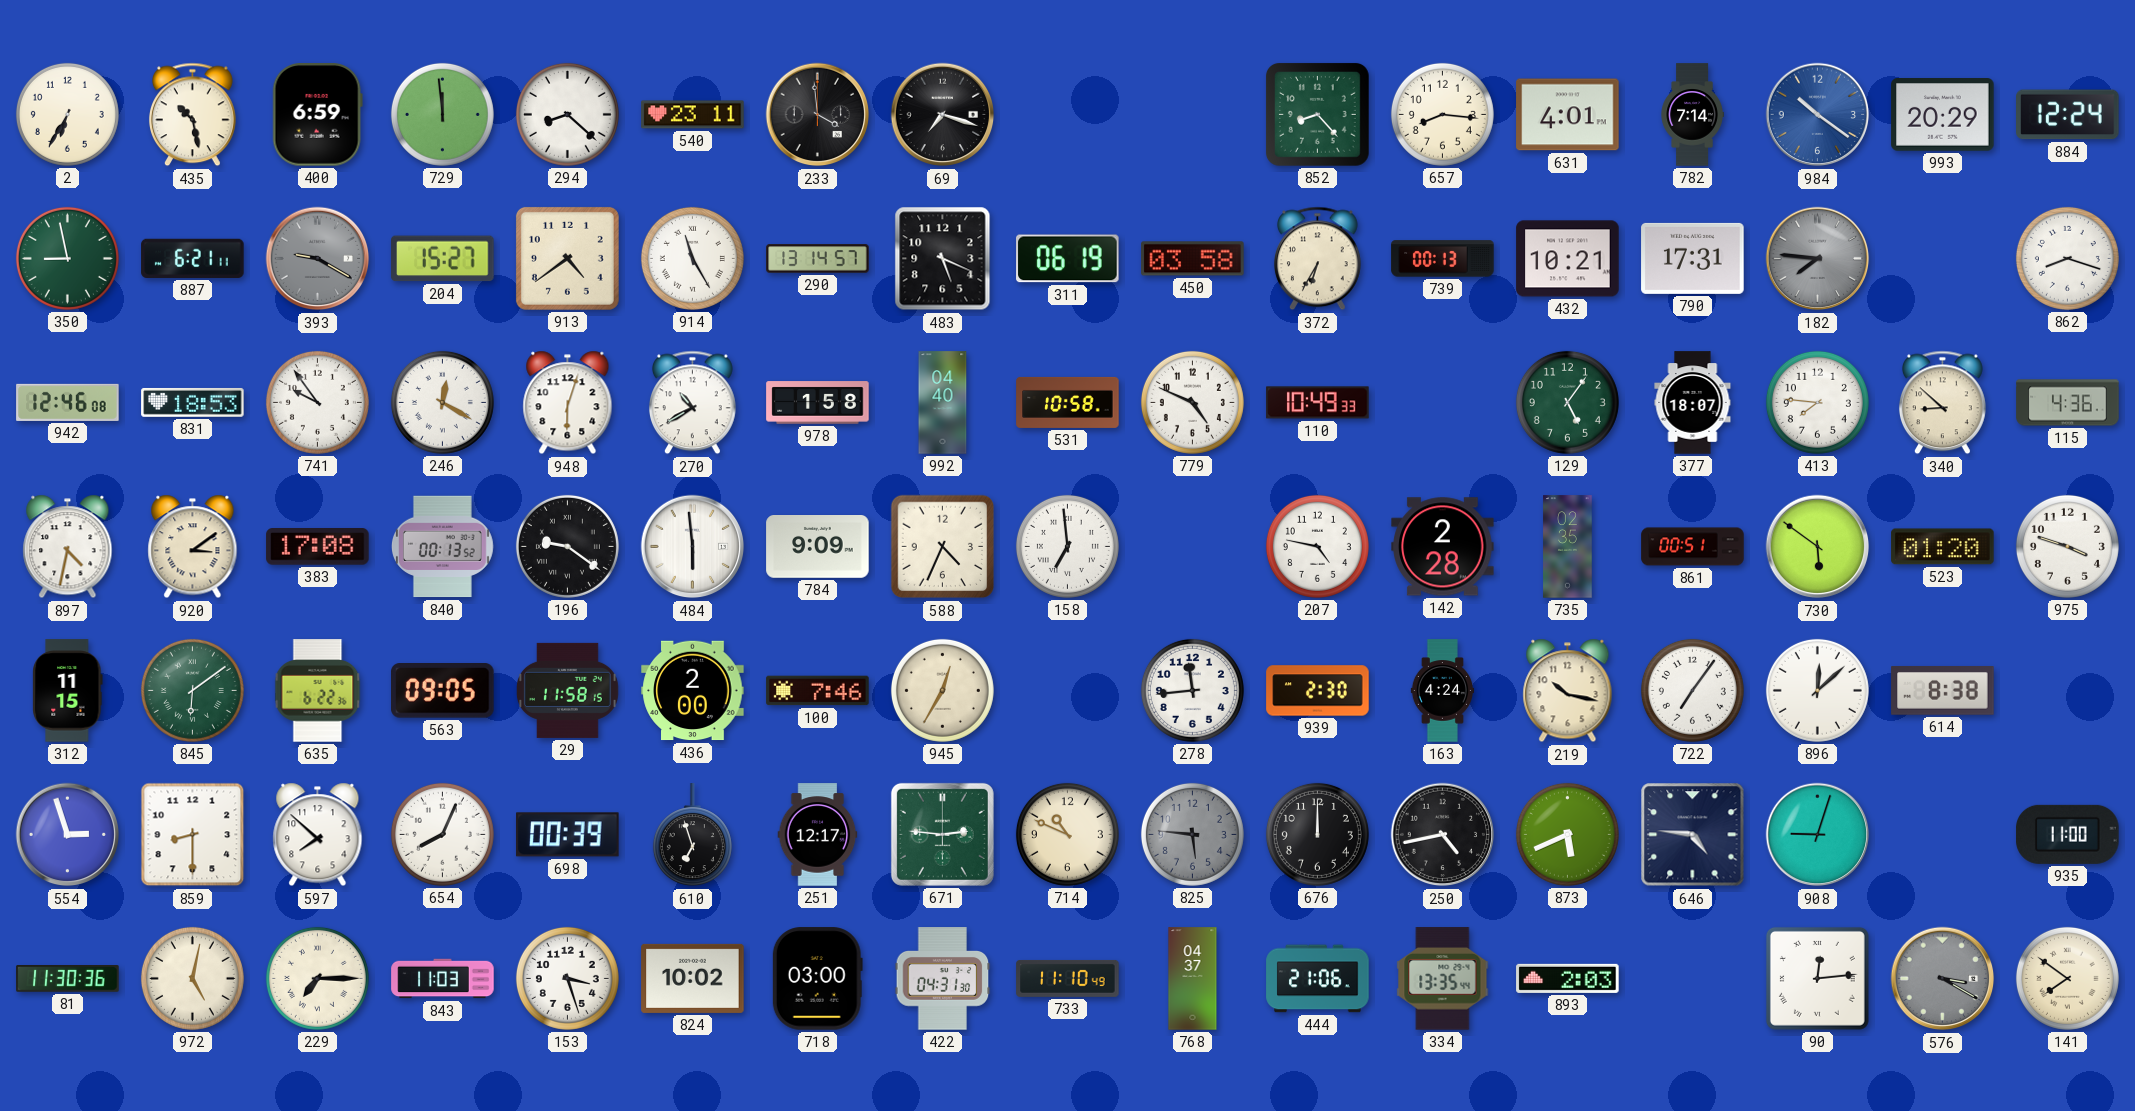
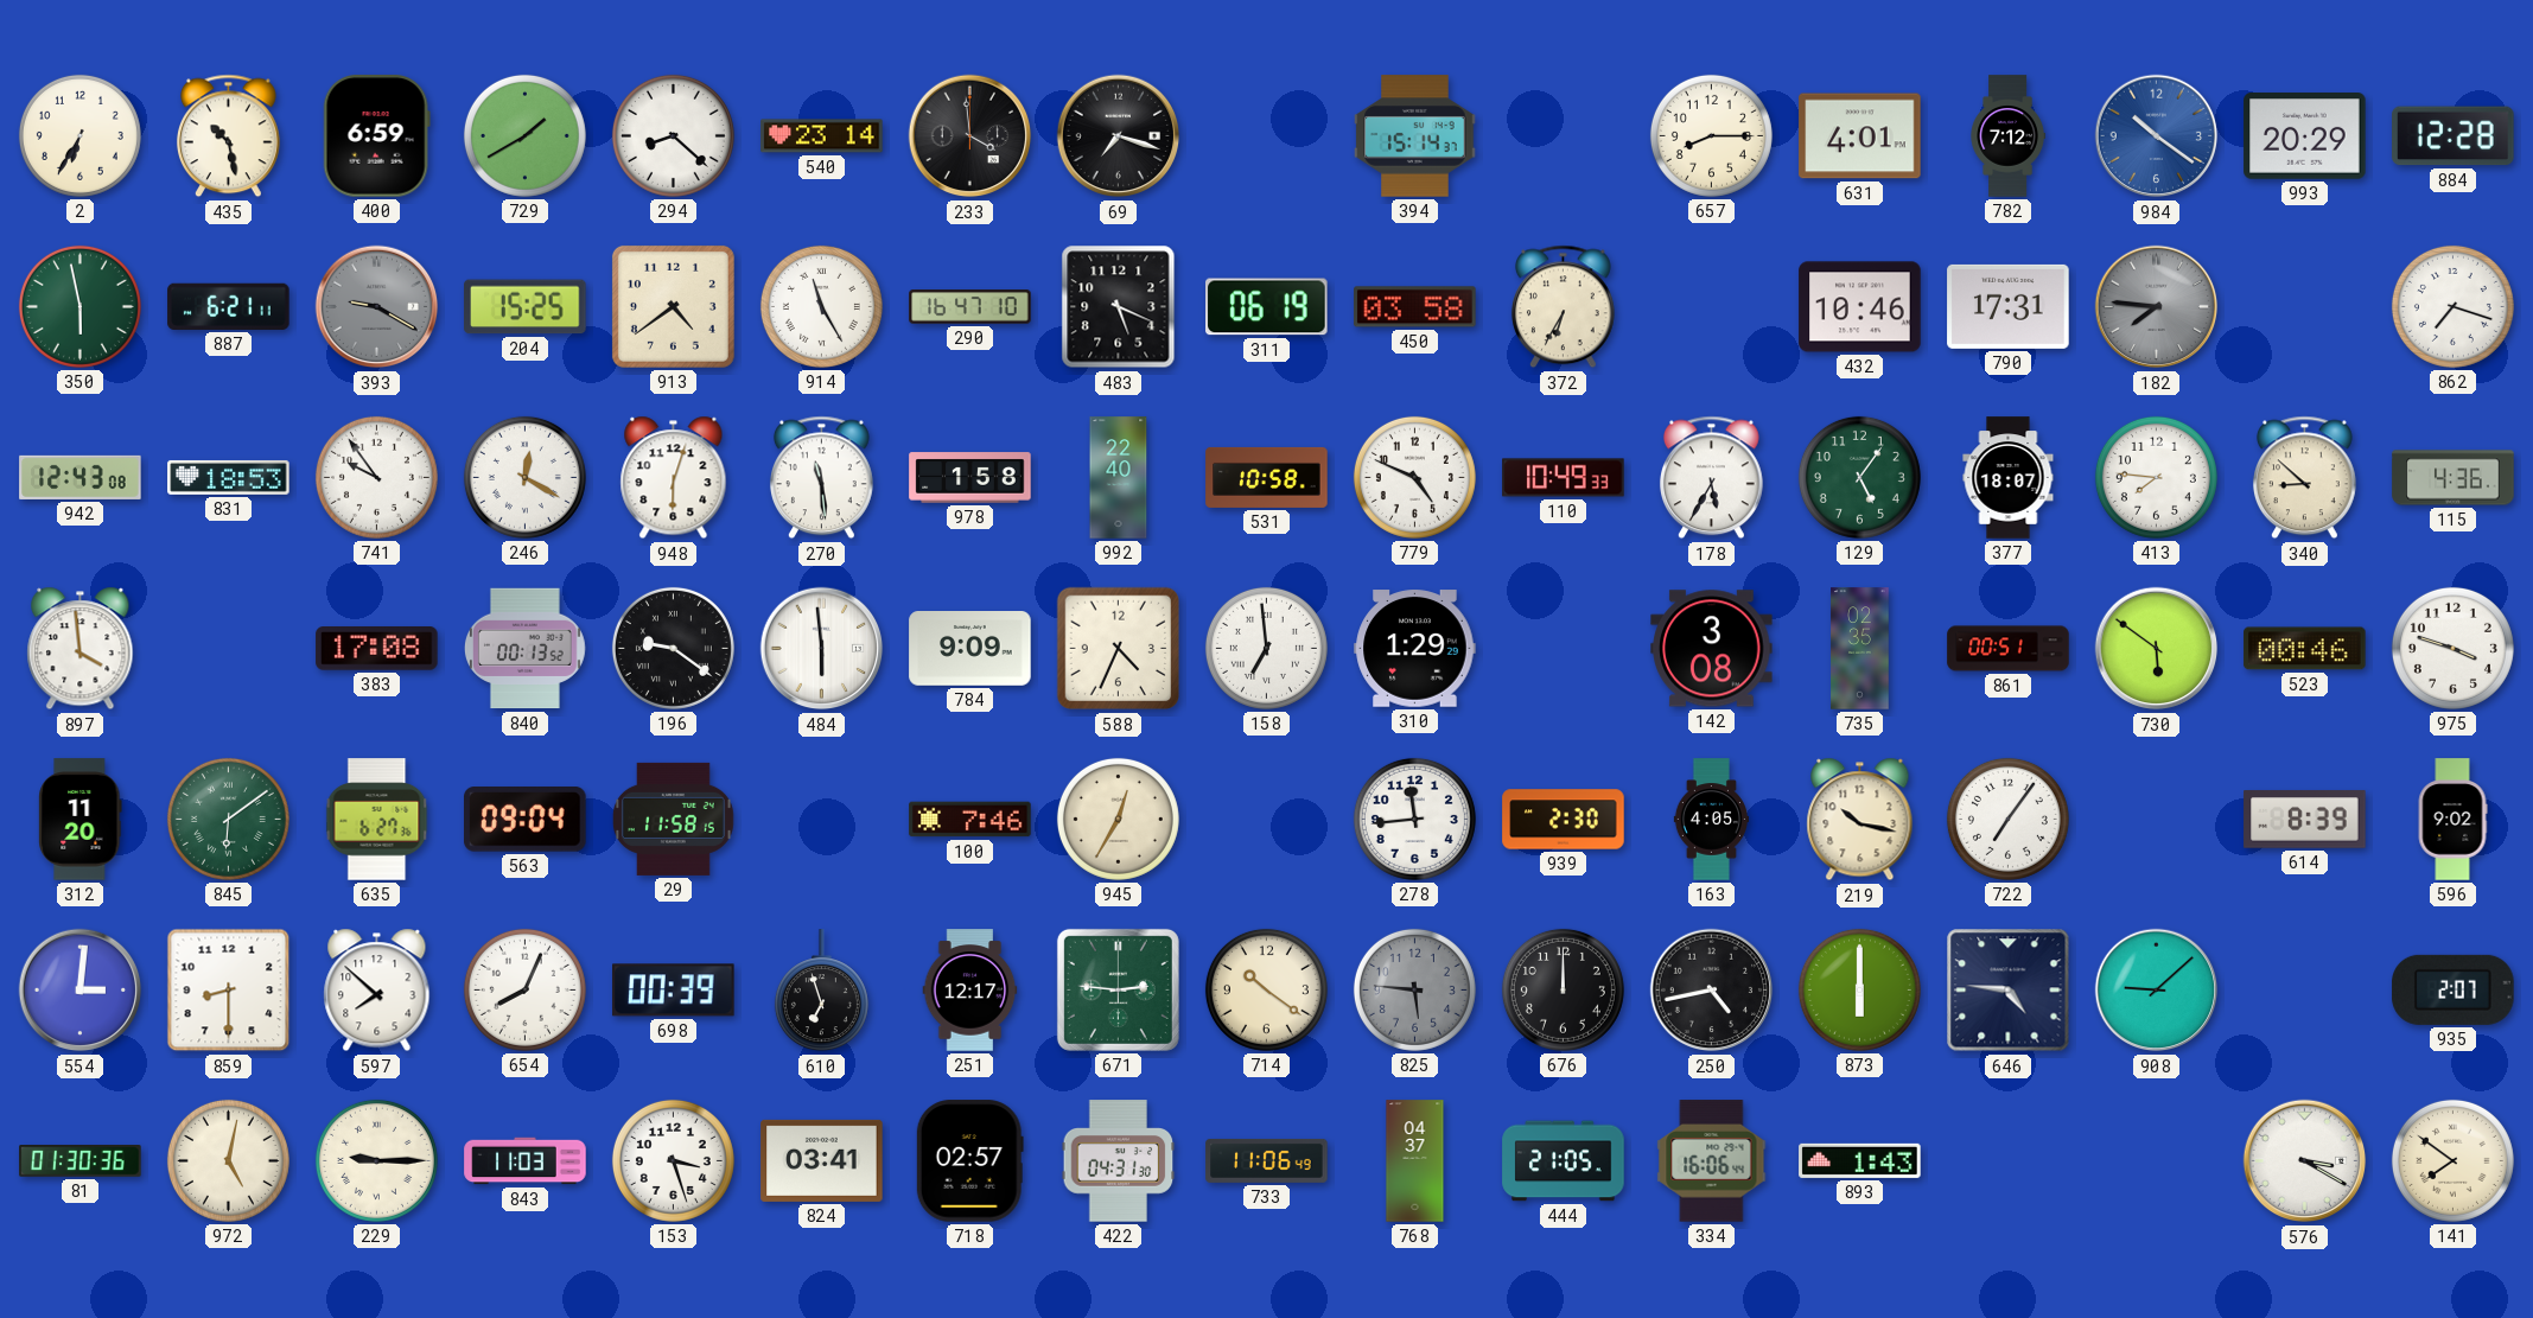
729: 11:59 -> 1:40
540: 23:11 -> 23:14
394: none -> 15:14
852: 8:23 -> none
657: 8:16 -> 8:15
782: 7:14 -> 7:12
884: 12:24 -> 12:28
350: 8:58 -> 5:58
204: 15:27 -> 15:25
290: 13:14 -> 16:47
739: 00:13 -> none
432: 10:21 -> 10:46
862: 8:18 -> 7:18
942: 12:46 -> 12:43
270: 10:40 -> 11:29
992: 04:40 -> 22:40
178: none -> 5:35
897: 4:32 -> 3:59
920: 3:09 -> none
310: none -> 1:29
207: 4:47 -> none
142: 2:28 -> 3:08
523: 01:20 -> 00:46
312: 11:15 -> 11:20
635: 6:22 -> 6:27
563: 09:05 -> 09:04
436: 2:00 -> none
163: 4:24 -> 4:05
896: 12:08 -> none
614: 8:38 -> 8:39
596: none -> 9:02
554: 2:57 -> 3:01
714: 10:49 -> 10:21
873: 5:41 -> 6:00
908: 9:03 -> 9:08
935: 11:00 -> 2:07
81: 11:30 -> 01:30
229: 7:15 -> 9:15
824: 10:02 -> 03:41
718: 03:00 -> 02:57
733: 11:10 -> 11:06
444: 21:06 -> 21:05
334: 13:35 -> 16:06
893: 2:03 -> 1:43
90: 12:14 -> none
576 dial: grey -> white
